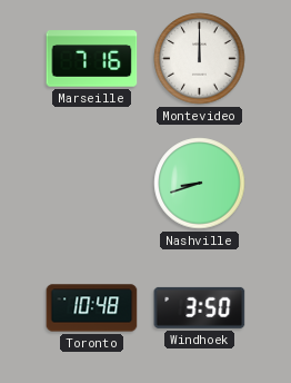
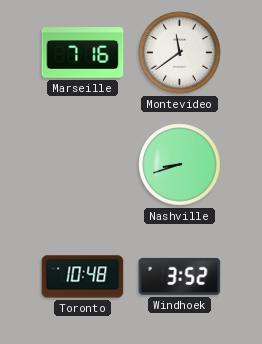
Montevideo: 12:00 -> 11:39
Windhoek: 3:50 -> 3:52
